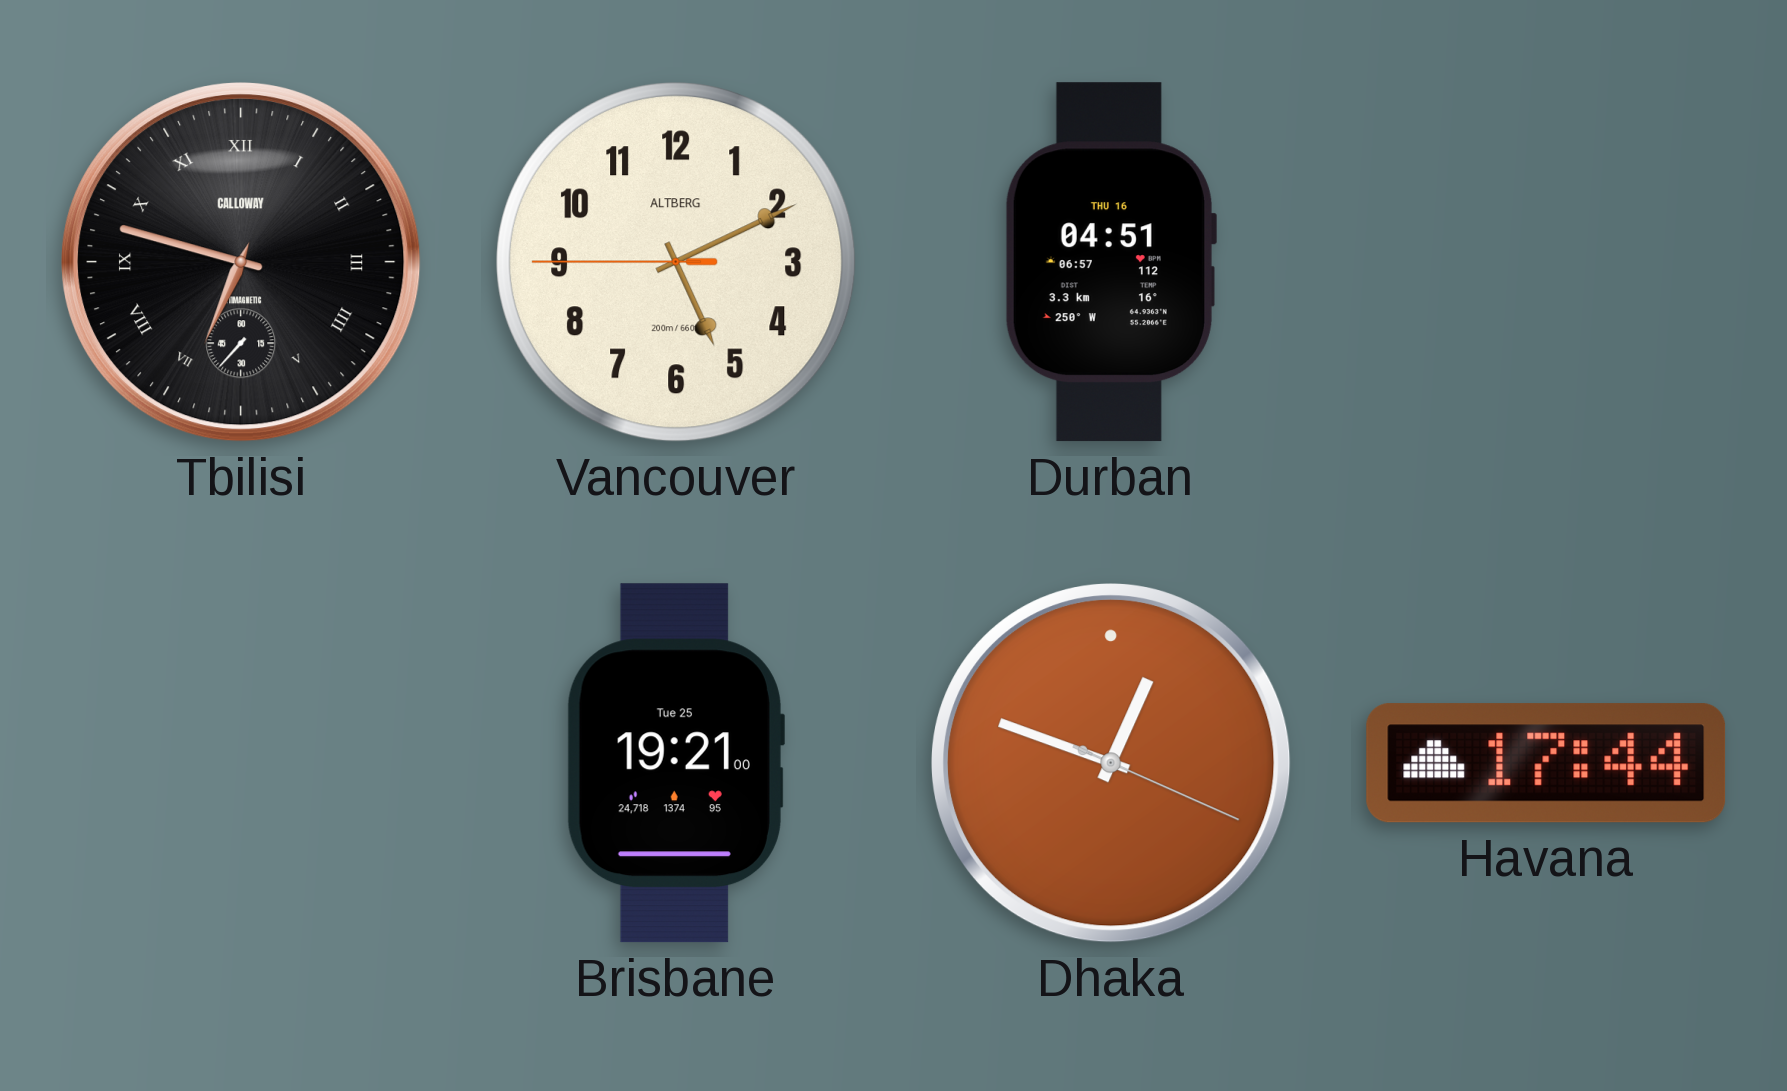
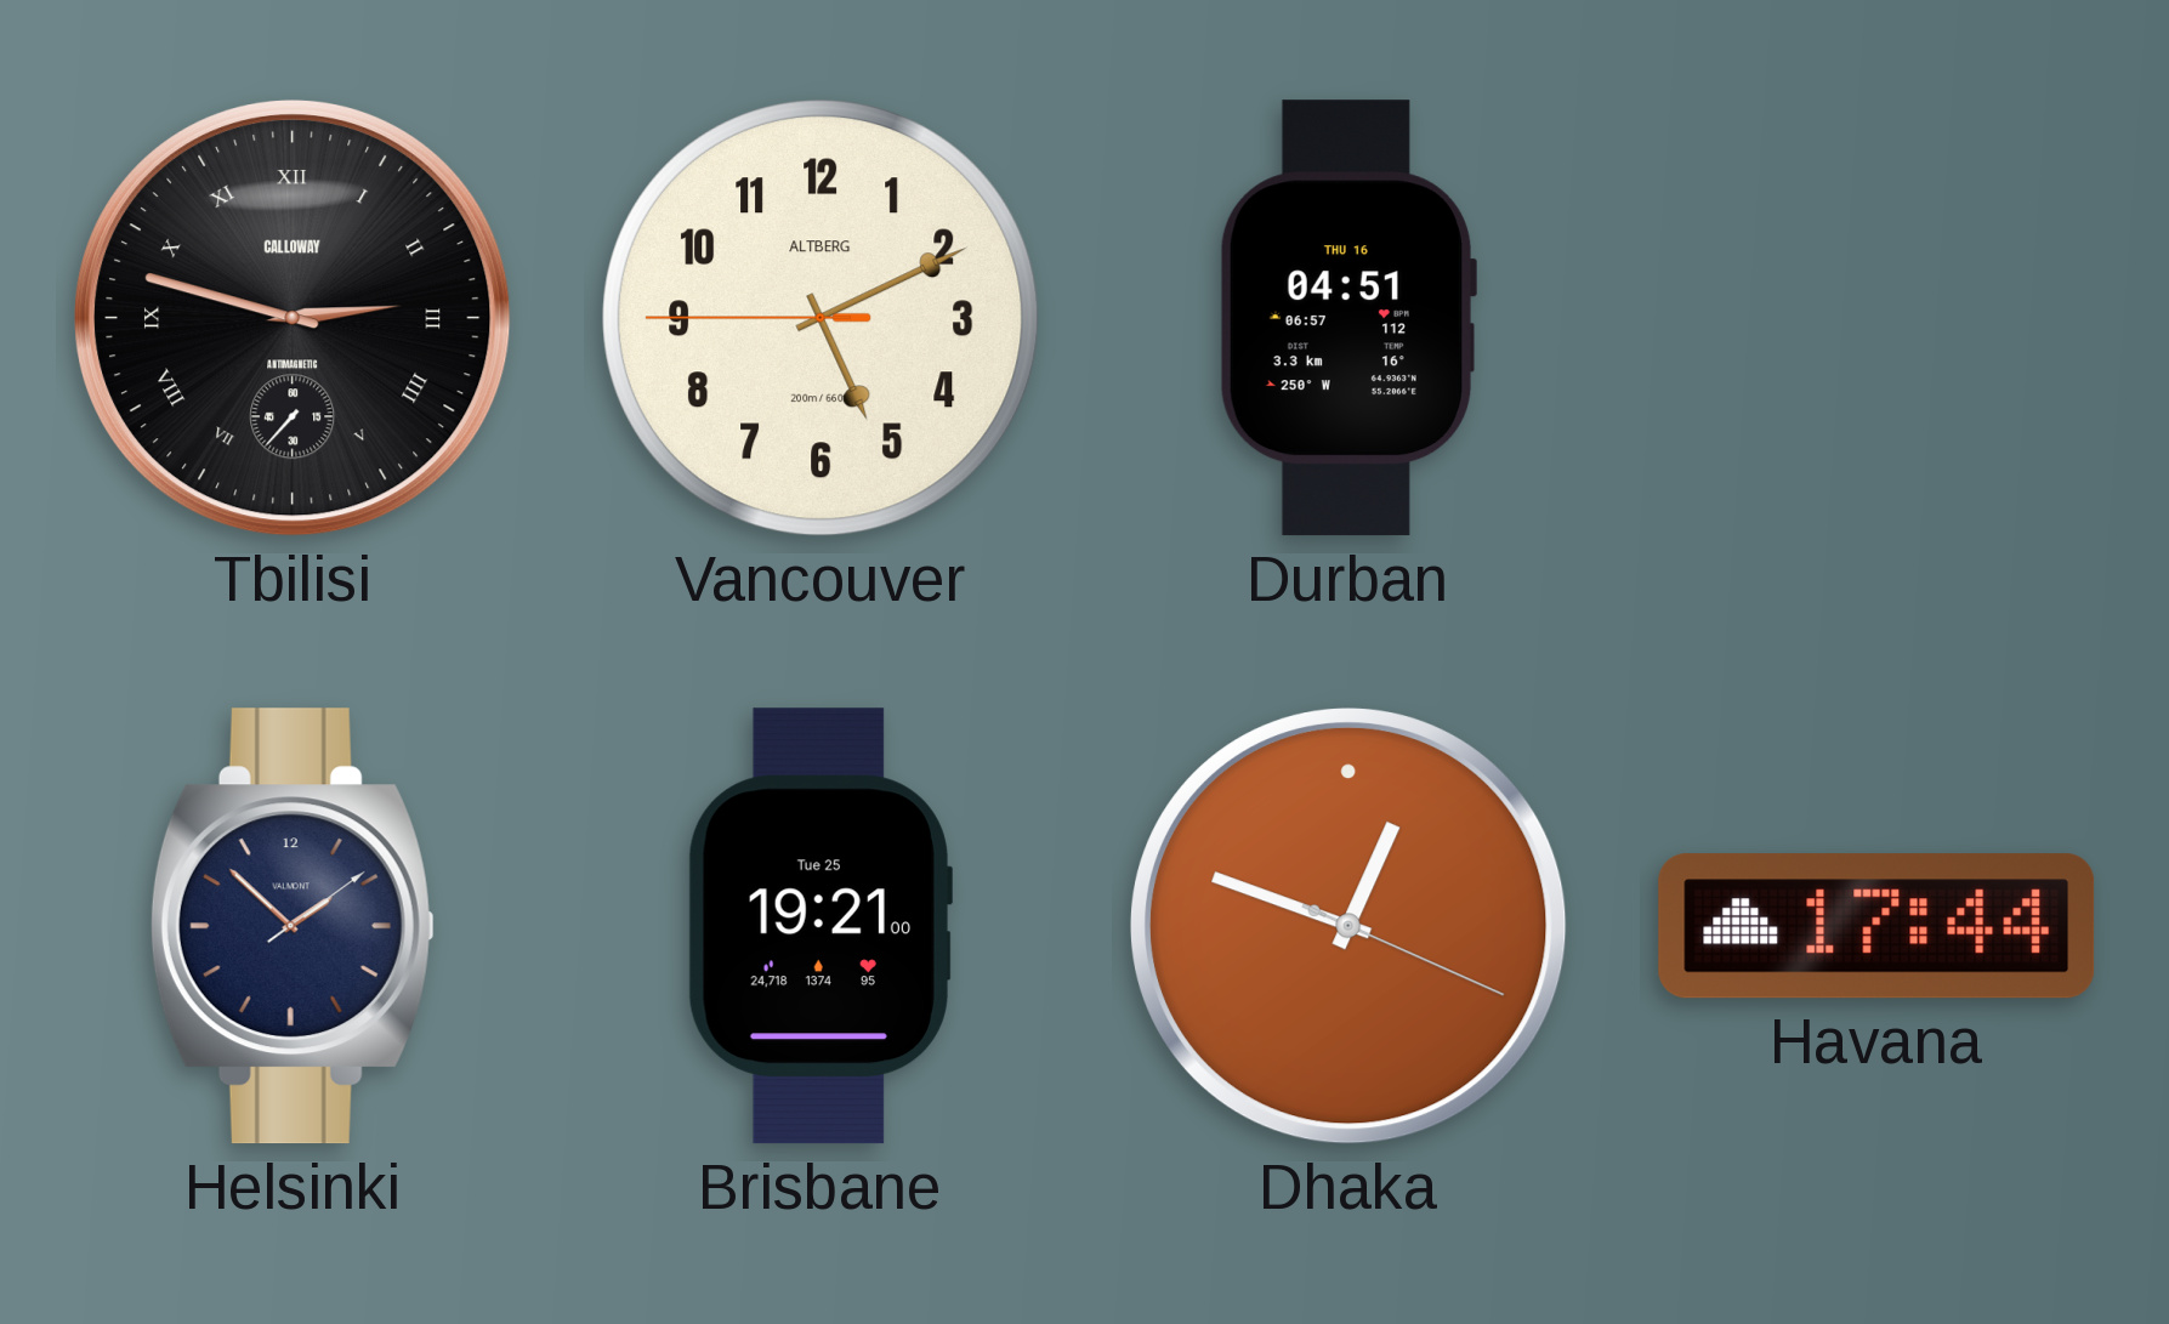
Tbilisi: 6:47 -> 2:47
Helsinki: none -> 1:52
